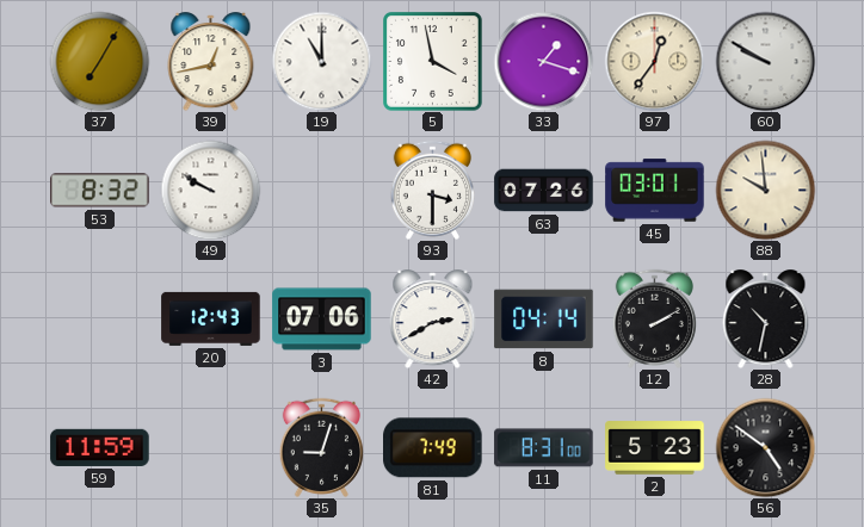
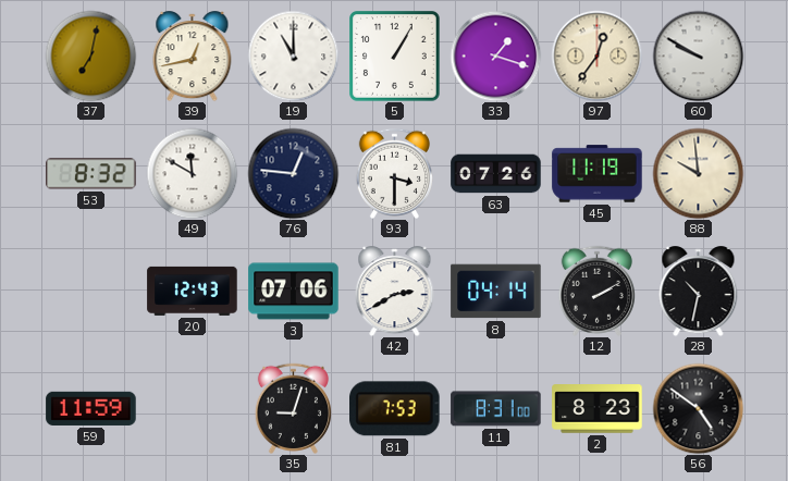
37: 7:05 -> 7:02
5: 3:58 -> 1:05
49: 9:50 -> 11:50
76: none -> 12:46
45: 03:01 -> 11:19
81: 7:49 -> 7:53
2: 5:23 -> 8:23
